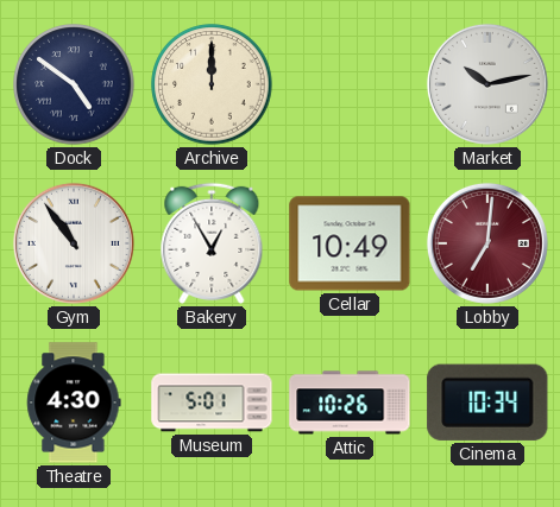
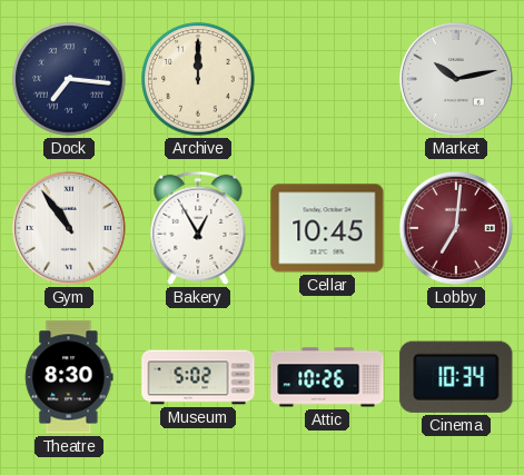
Dock: 4:51 -> 7:16
Cellar: 10:49 -> 10:45
Theatre: 4:30 -> 8:30
Museum: 5:01 -> 5:02
